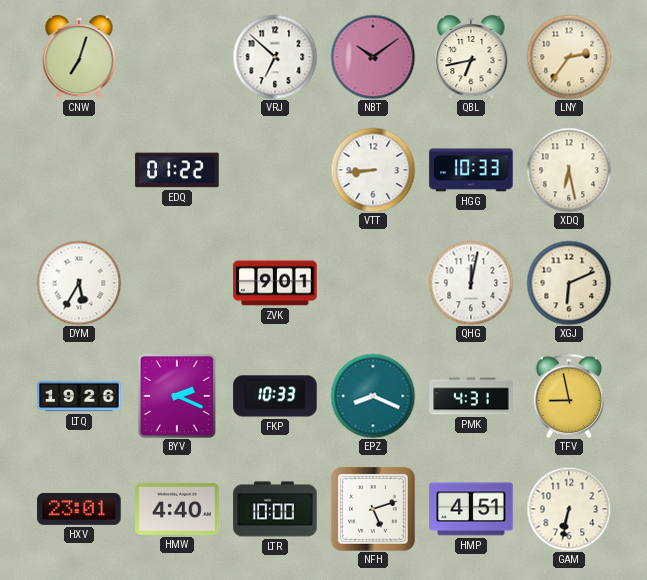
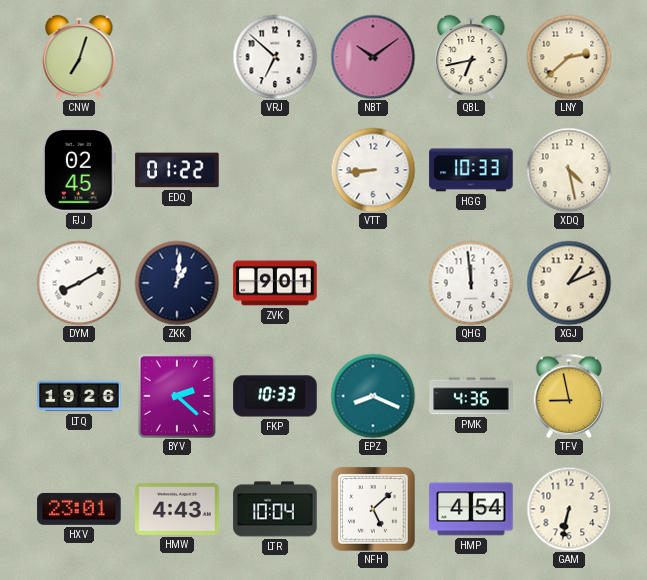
LNY: 2:36 -> 2:38
FJJ: none -> 02:45
XDQ: 6:28 -> 4:28
DYM: 5:35 -> 8:10
ZKK: none -> 1:01
QHG: 12:02 -> 11:59
XGJ: 6:11 -> 1:11
BYV: 2:19 -> 2:22
PMK: 4:31 -> 4:36
HMW: 4:40 -> 4:43
LTR: 10:00 -> 10:04
NFH: 5:12 -> 5:08
HMP: 4:51 -> 4:54
